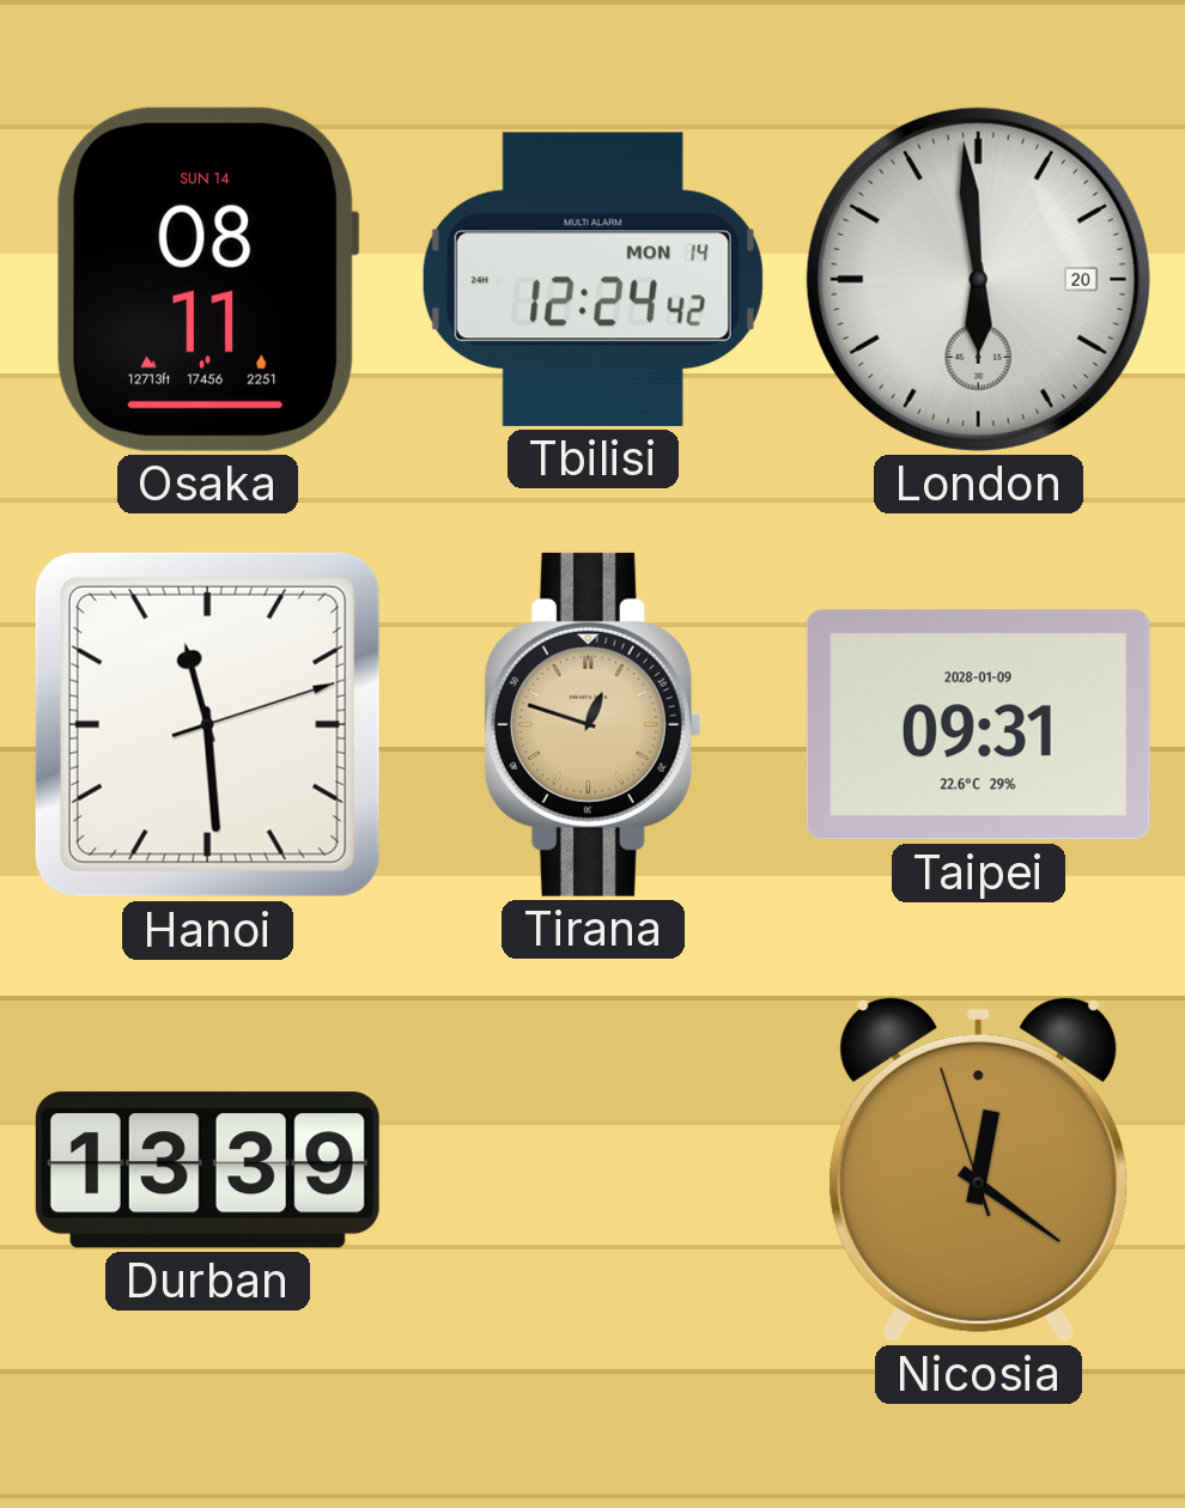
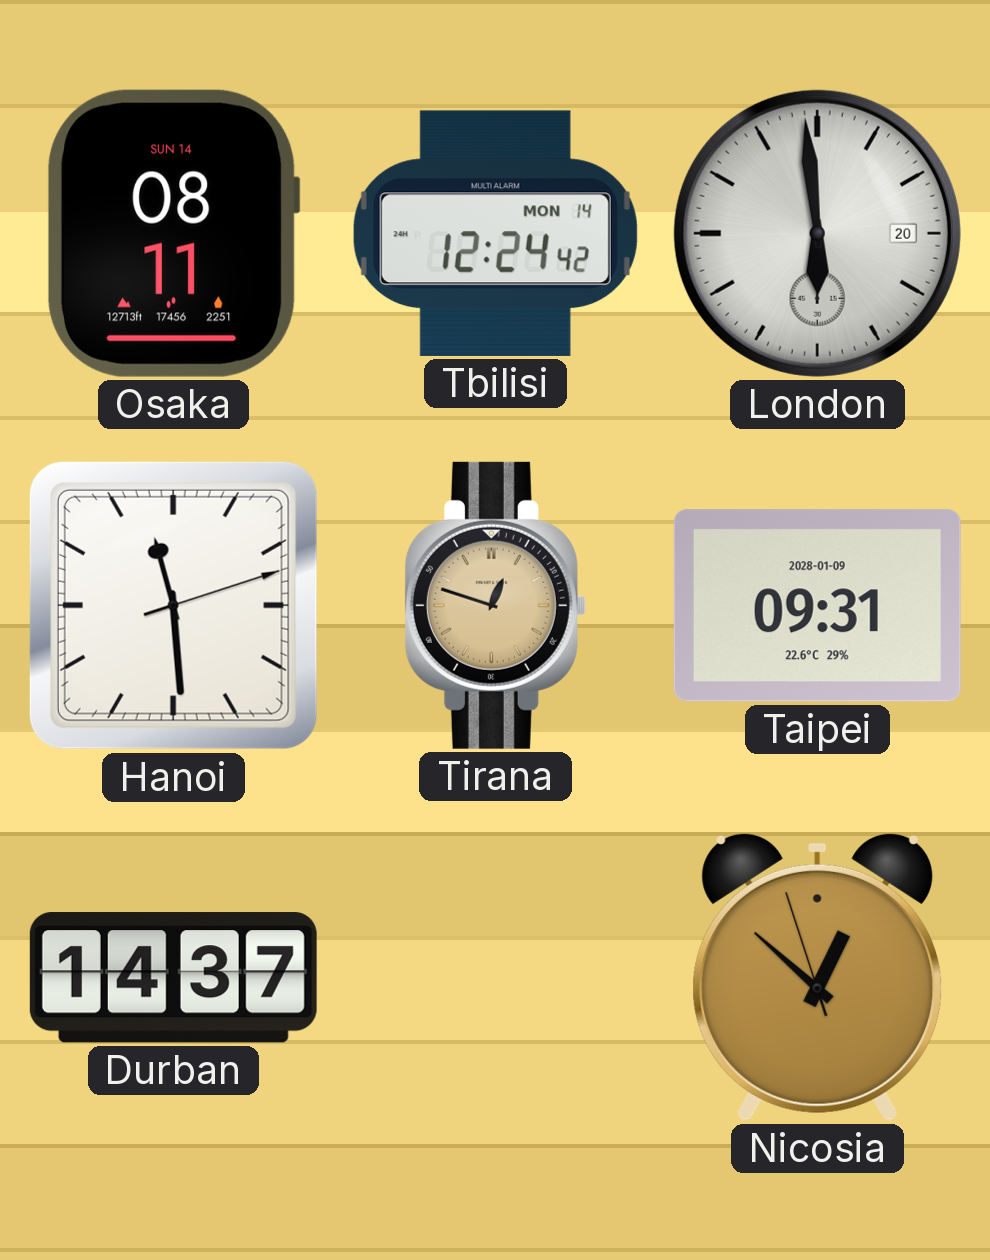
Durban: 13:39 -> 14:37
Nicosia: 12:20 -> 12:51
